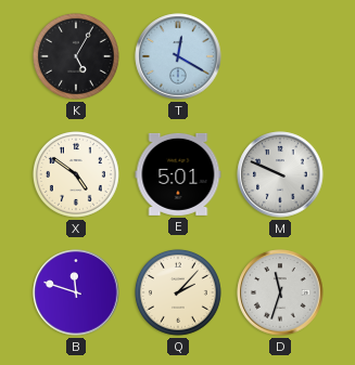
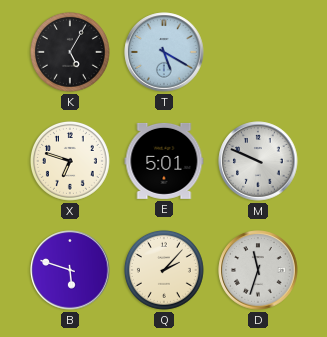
T: 12:20 -> 5:20
X: 4:51 -> 6:48
B: 11:48 -> 5:48
